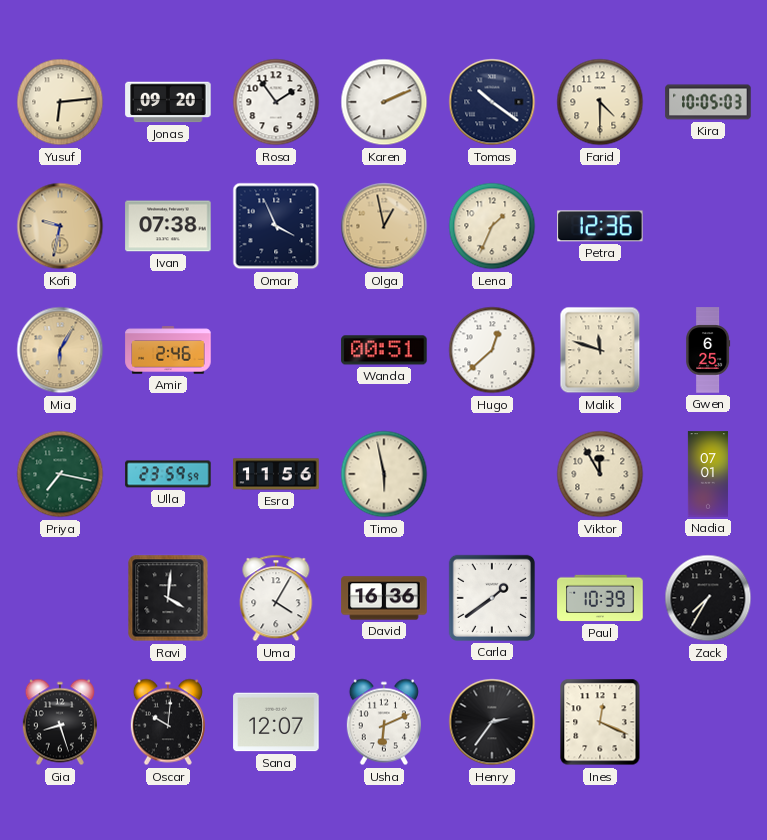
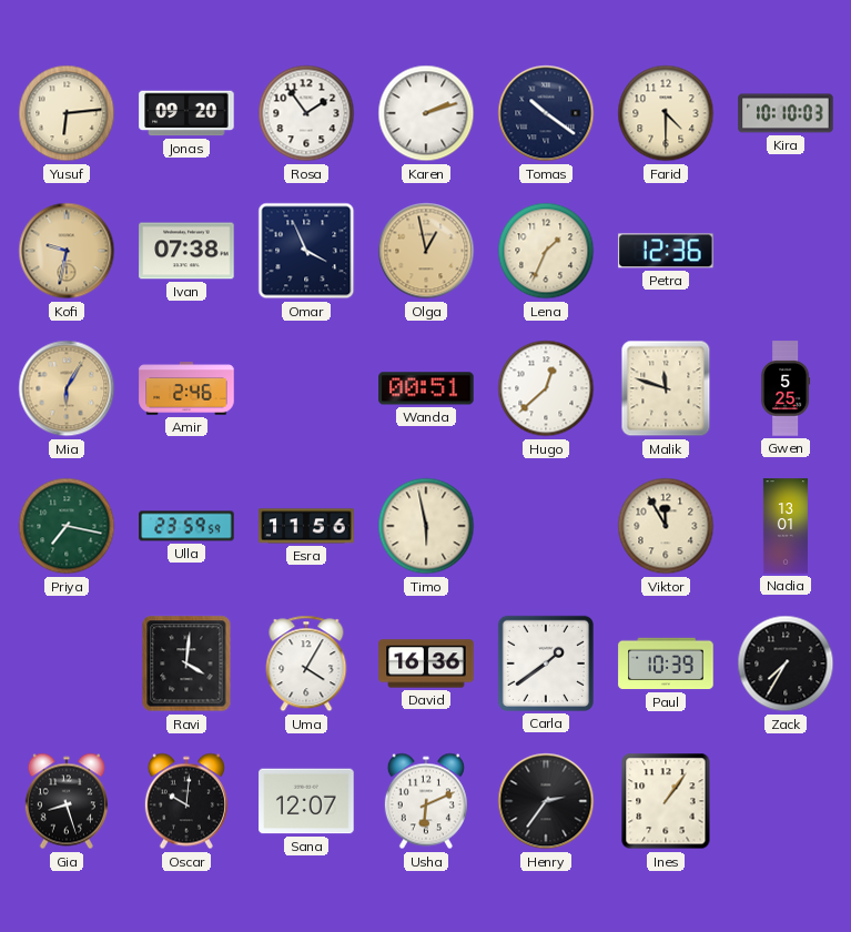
Karen: 2:11 -> 2:12
Kira: 10:05 -> 10:10
Gwen: 6:25 -> 5:25
Nadia: 07:01 -> 13:01
Ines: 12:19 -> 1:06
